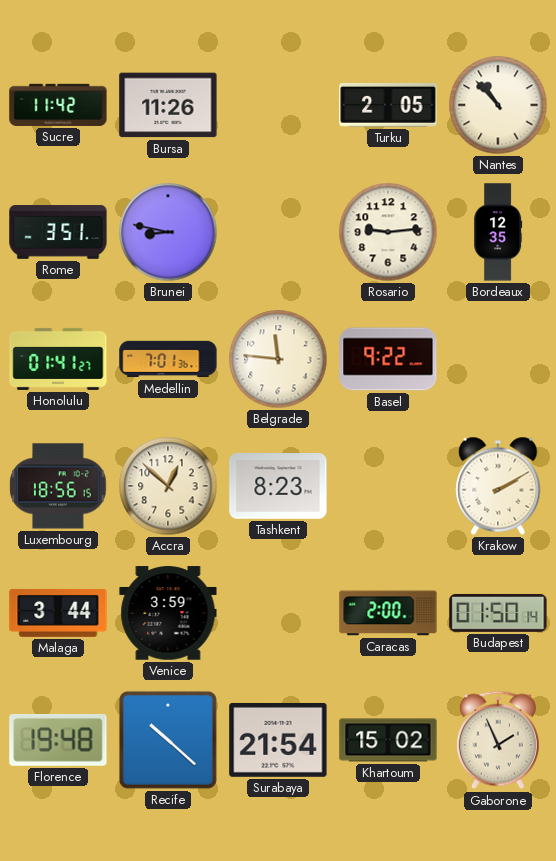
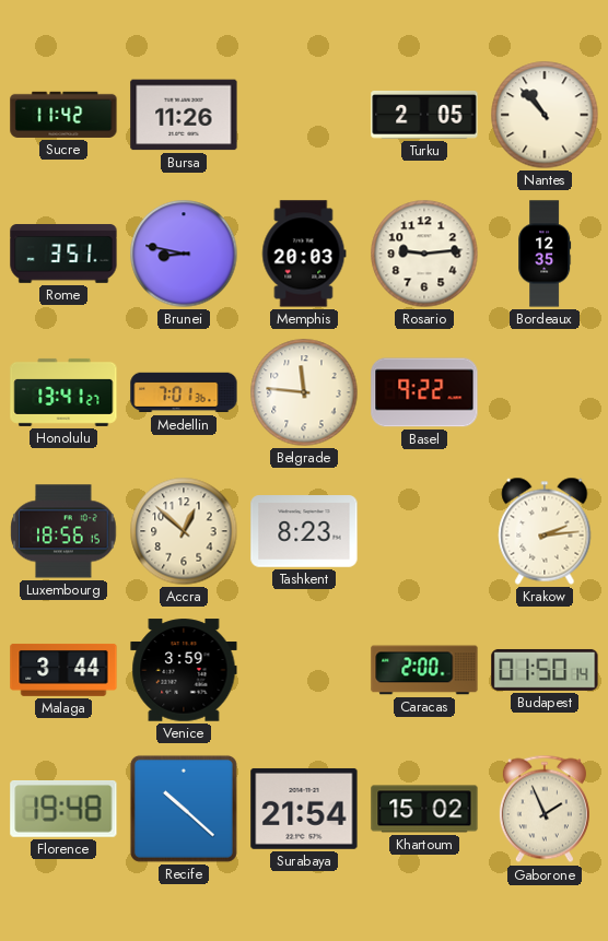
Memphis: none -> 20:03
Honolulu: 01:41 -> 13:41
Krakow: 2:10 -> 2:14
